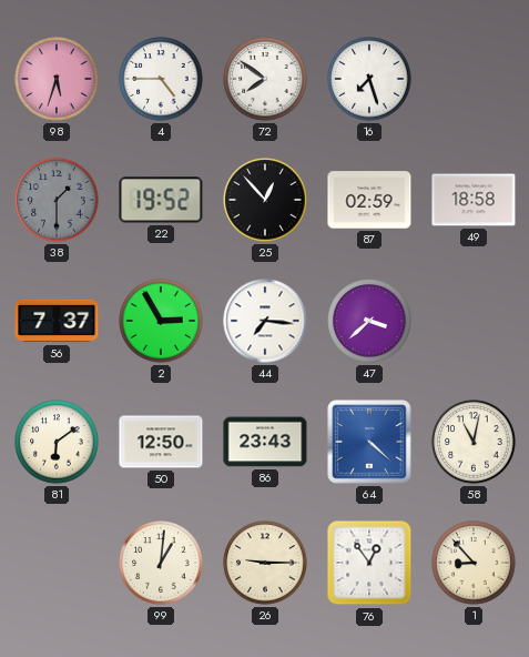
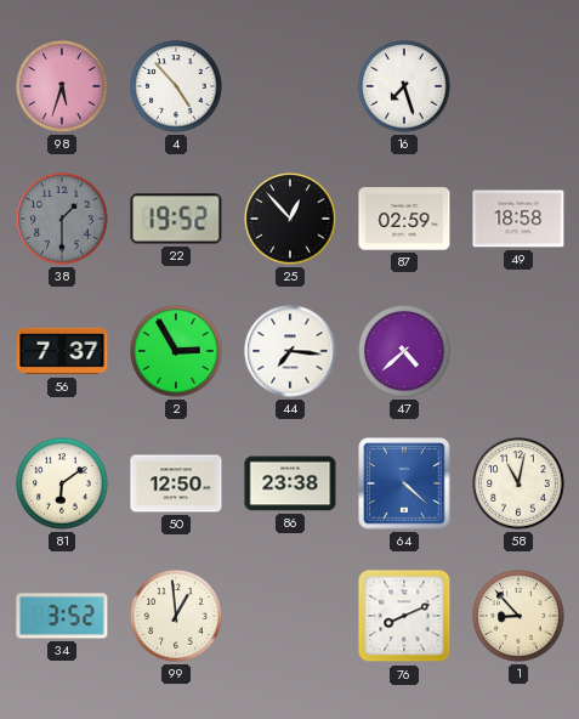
4: 4:45 -> 4:53
72: 7:51 -> none
47: 3:38 -> 4:38
86: 23:43 -> 23:38
34: none -> 3:52
99: 1:01 -> 12:59
26: 9:15 -> none
76: 12:54 -> 8:11
